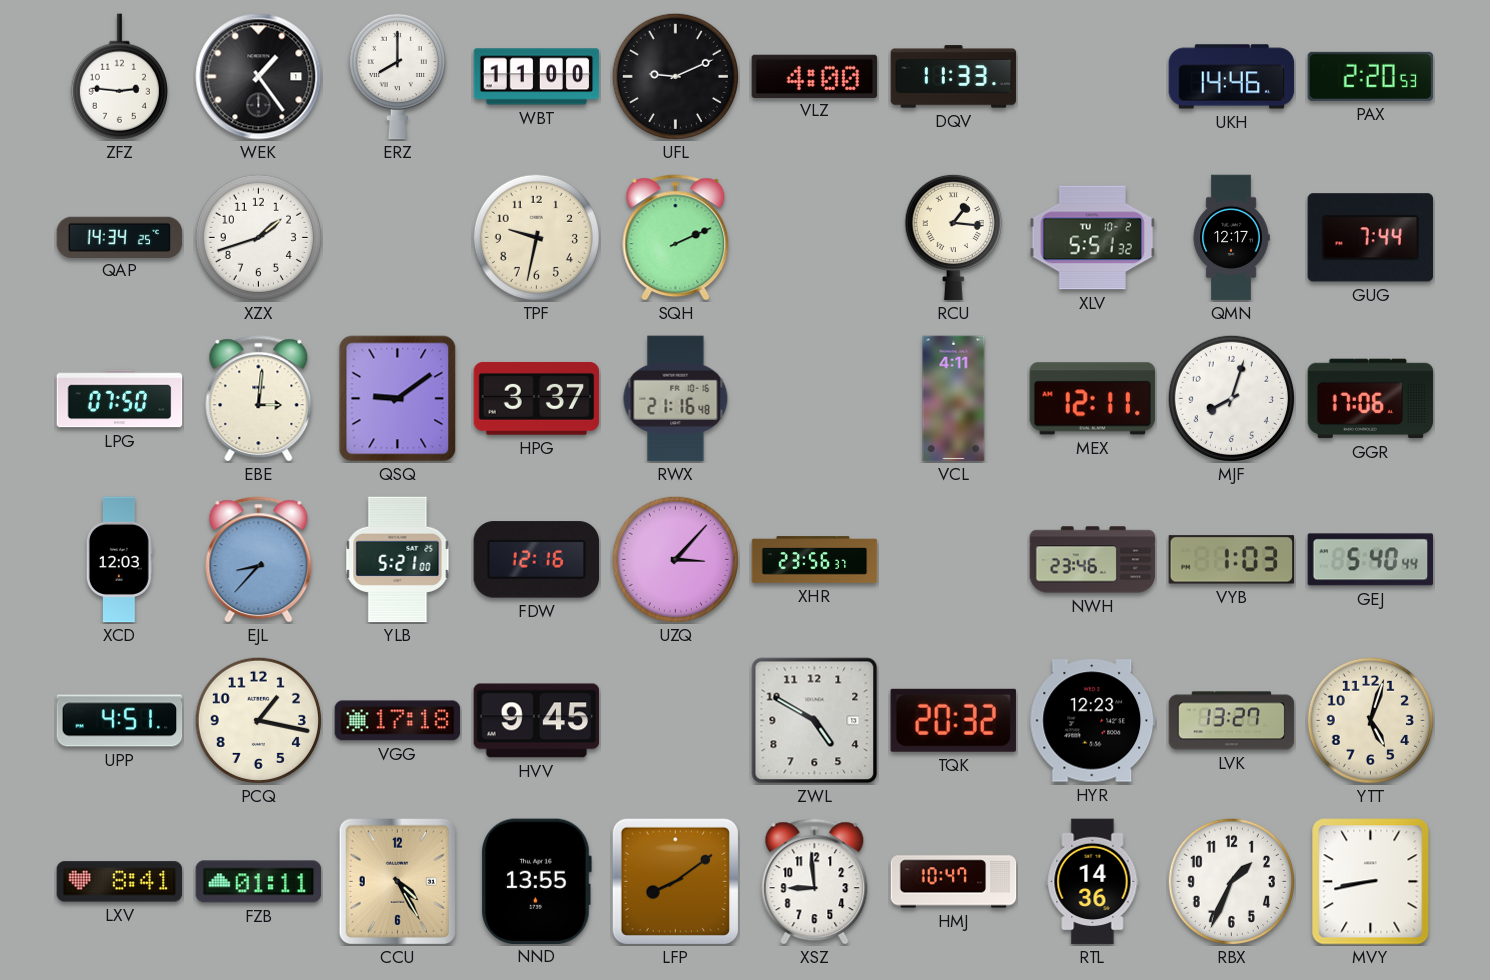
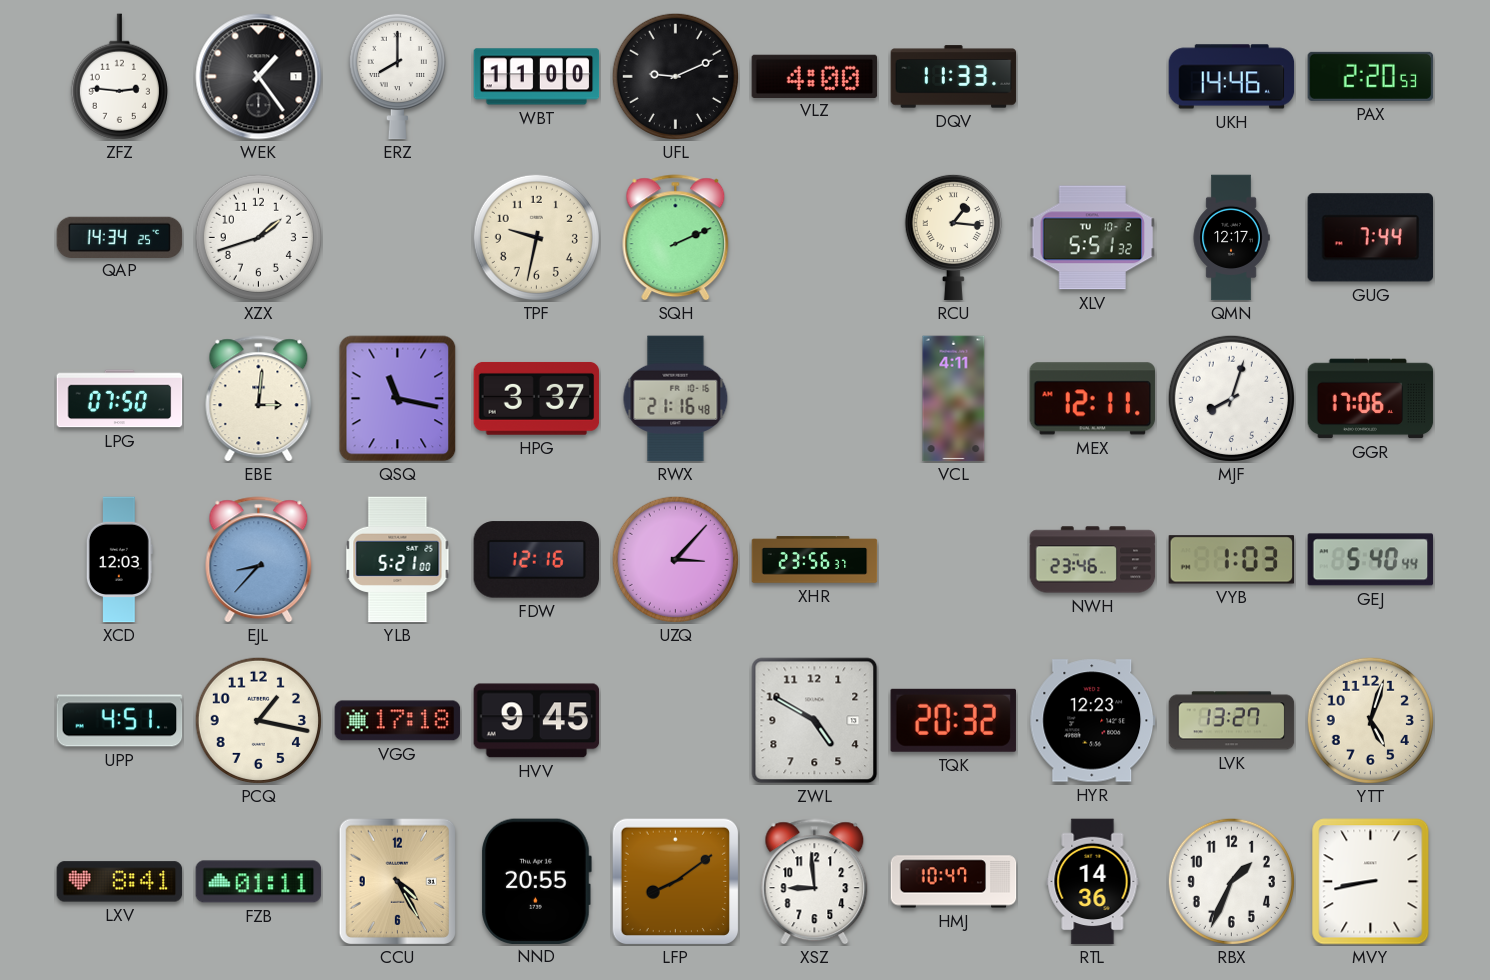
QSQ: 9:09 -> 11:17
NND: 13:55 -> 20:55
